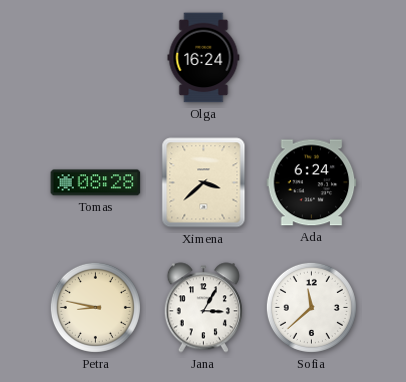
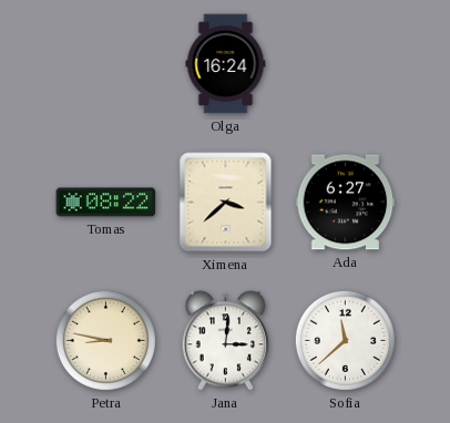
Tomas: 08:28 -> 08:22
Ada: 6:24 -> 6:27
Jana: 3:05 -> 3:01
